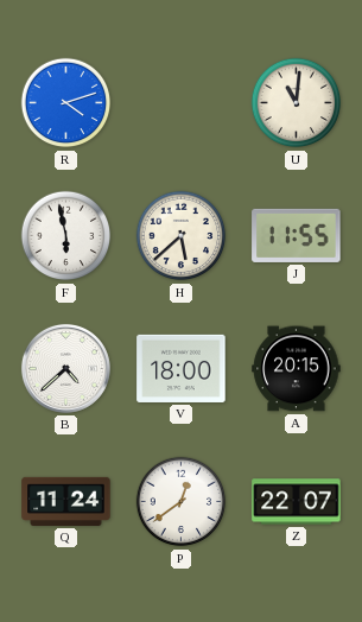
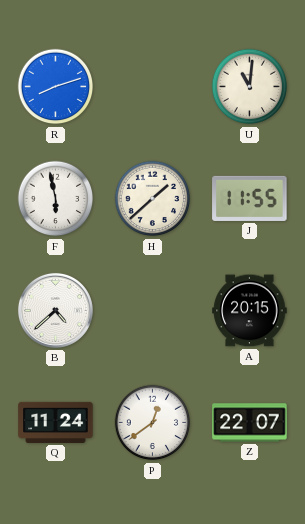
R: 4:12 -> 8:12
H: 5:38 -> 1:38
V: 18:00 -> none
